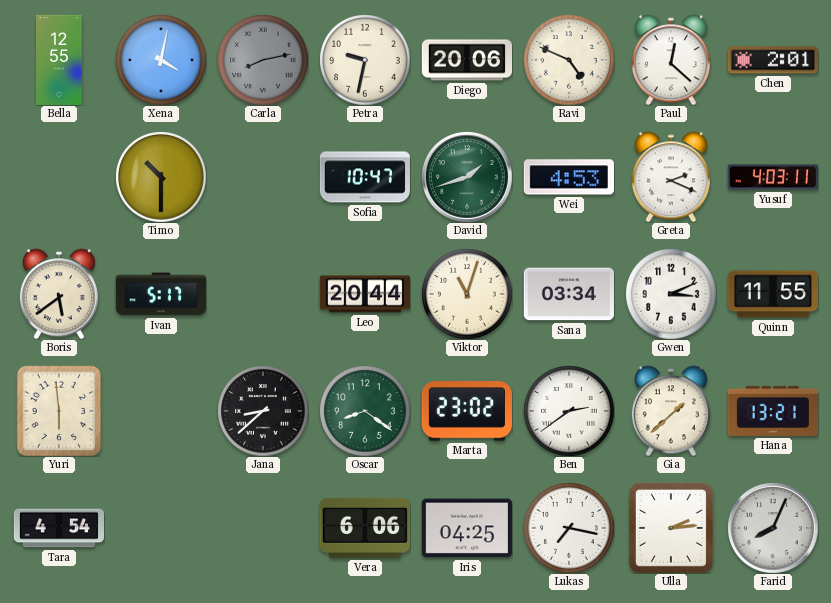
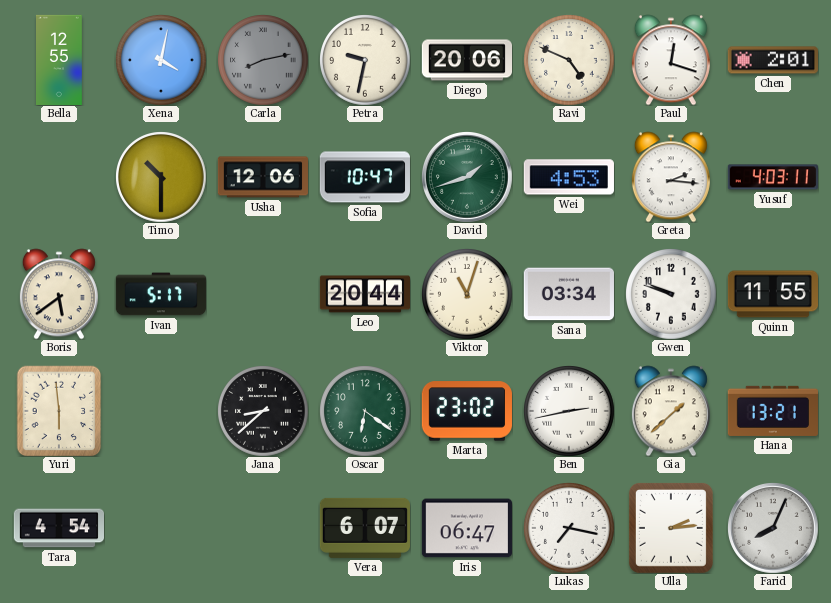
Paul: 12:22 -> 12:18
Usha: none -> 12:06
Greta: 2:19 -> 2:16
Gwen: 3:11 -> 9:48
Oscar: 8:21 -> 6:21
Ben: 2:39 -> 2:43
Vera: 6:06 -> 6:07
Iris: 04:25 -> 06:47
